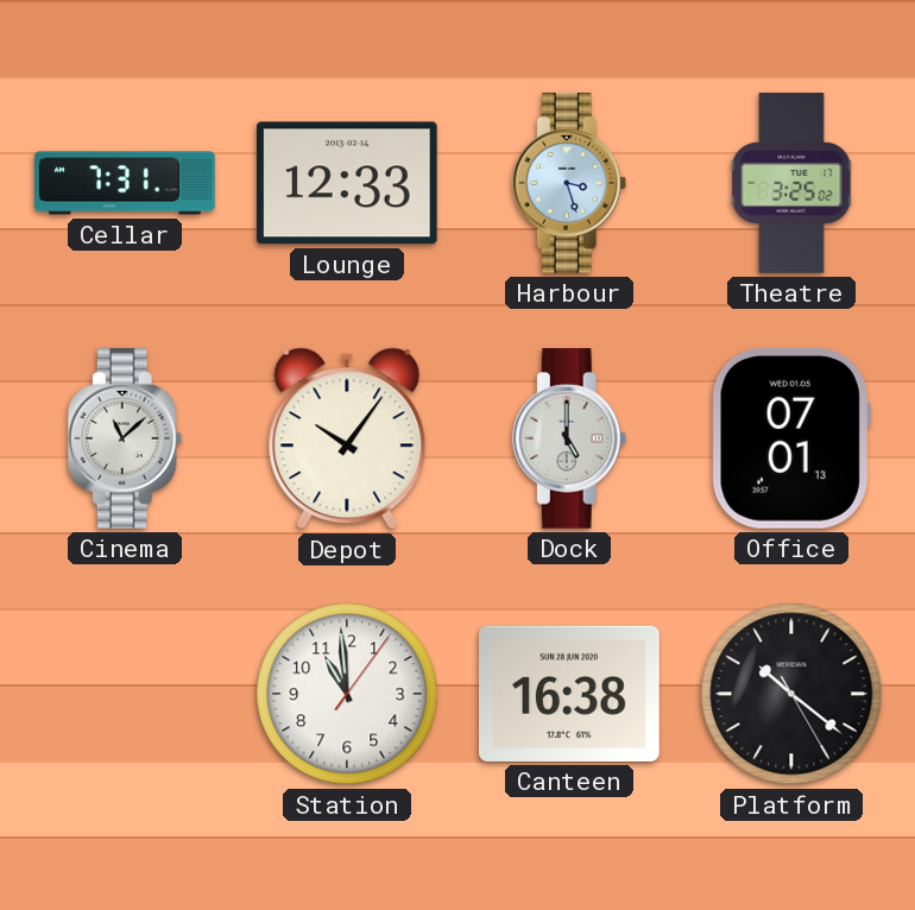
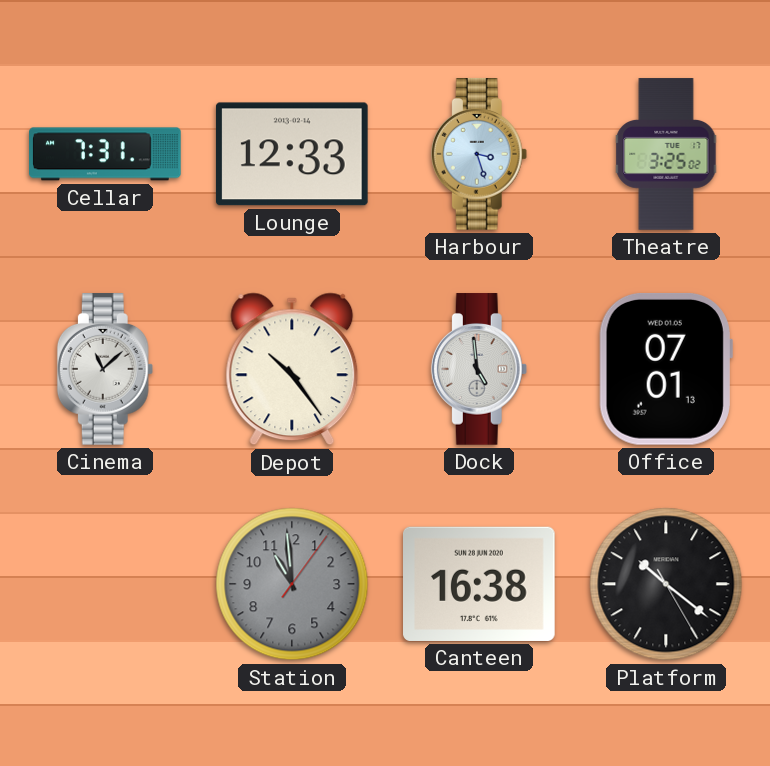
Depot: 10:06 -> 10:24
Dock: 5:00 -> 4:59
Station dial: white -> grey
